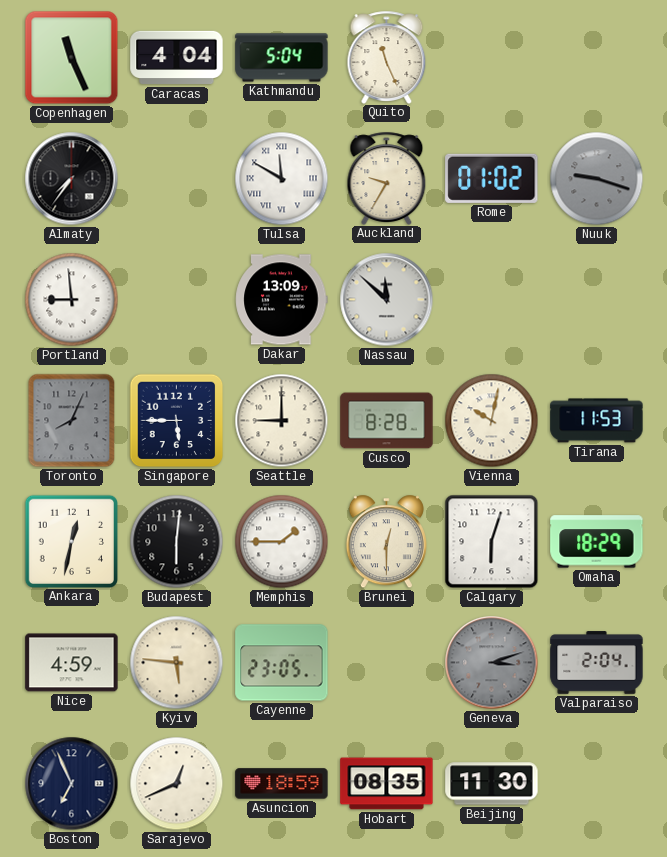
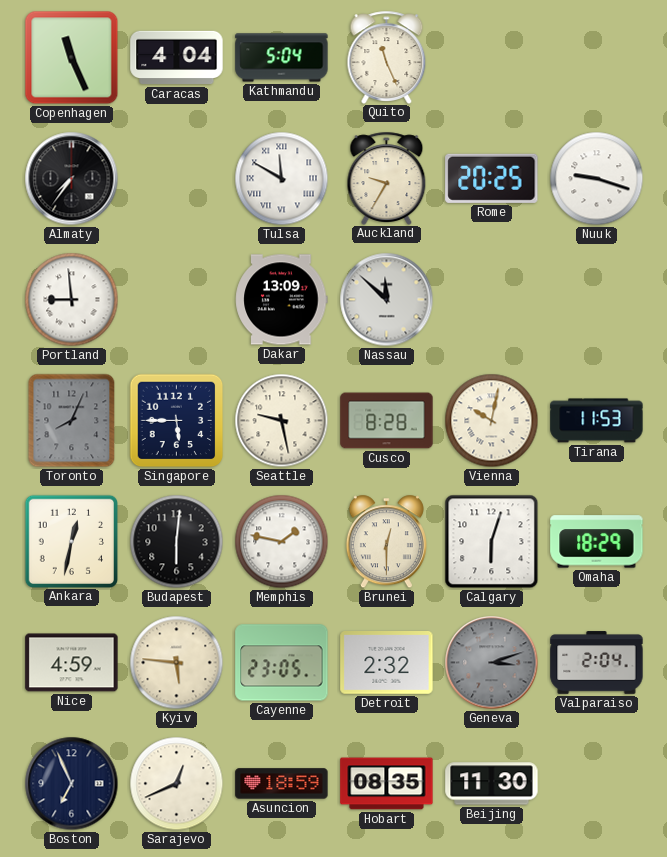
Rome: 01:02 -> 20:25
Nuuk dial: grey -> white
Seattle: 9:00 -> 9:28
Memphis: 1:45 -> 1:47
Detroit: none -> 2:32
